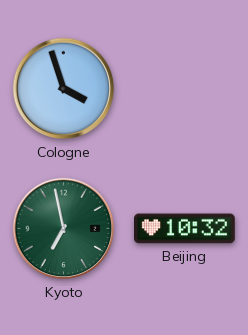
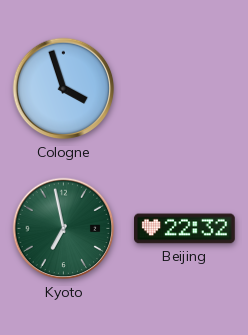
Beijing: 10:32 -> 22:32
